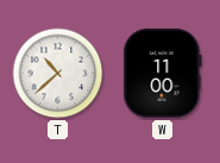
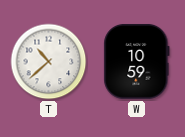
W: 11:00 -> 10:59
